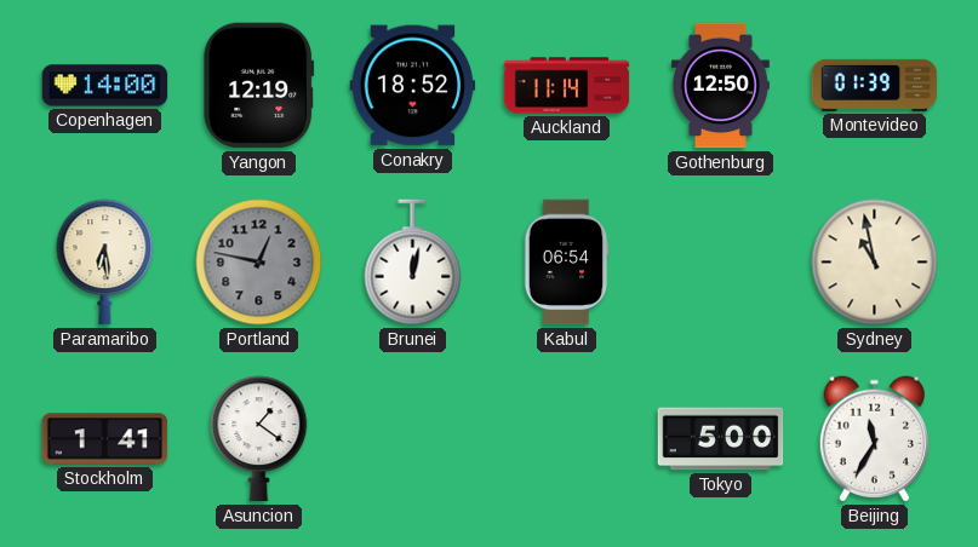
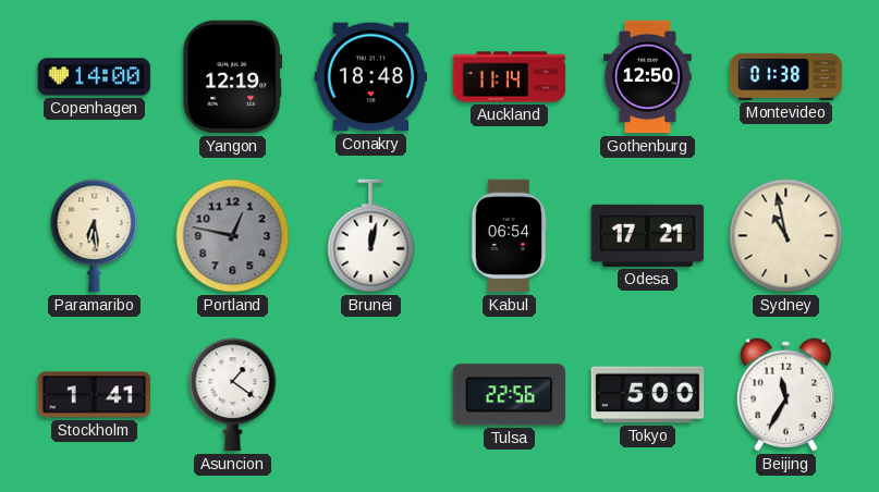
Conakry: 18:52 -> 18:48
Montevideo: 01:39 -> 01:38
Odesa: none -> 17:21
Tulsa: none -> 22:56
